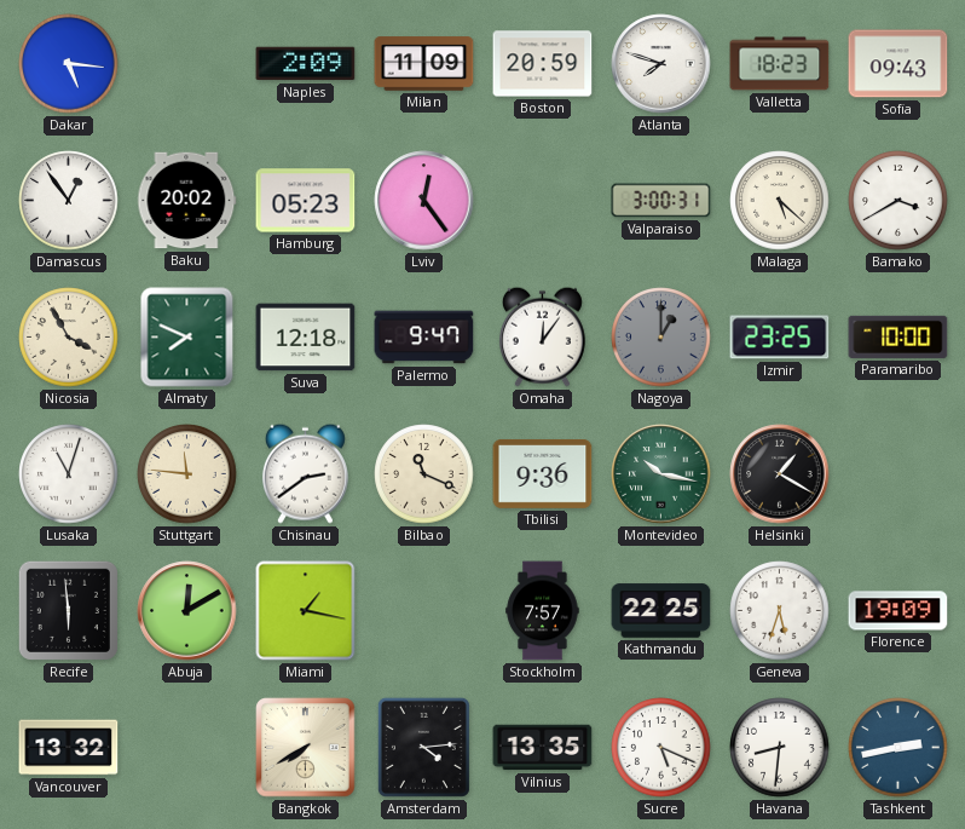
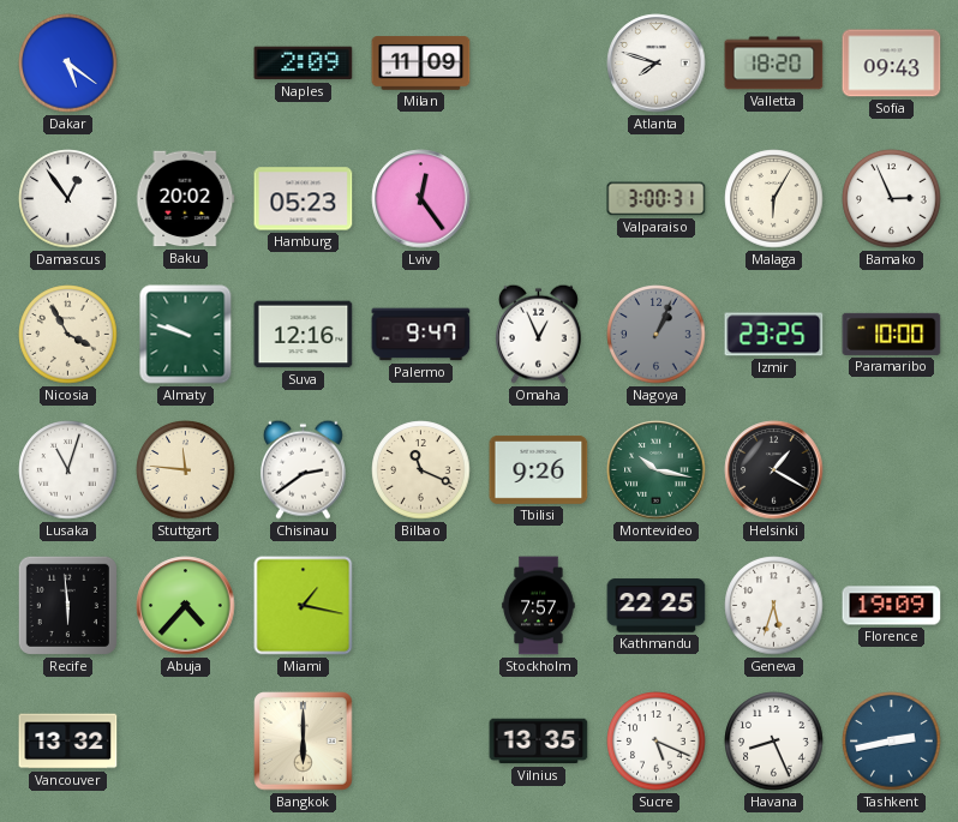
Dakar: 5:16 -> 5:21
Boston: 20:59 -> none
Valletta: 18:23 -> 18:20
Malaga: 5:22 -> 6:05
Bamako: 3:40 -> 2:56
Almaty: 7:49 -> 9:48
Suva: 12:18 -> 12:16
Omaha: 12:06 -> 12:56
Nagoya: 1:00 -> 1:04
Tbilisi: 9:36 -> 9:26
Abuja: 12:10 -> 4:37
Bangkok: 7:40 -> 6:00
Amsterdam: 4:14 -> none
Havana: 8:31 -> 8:26
